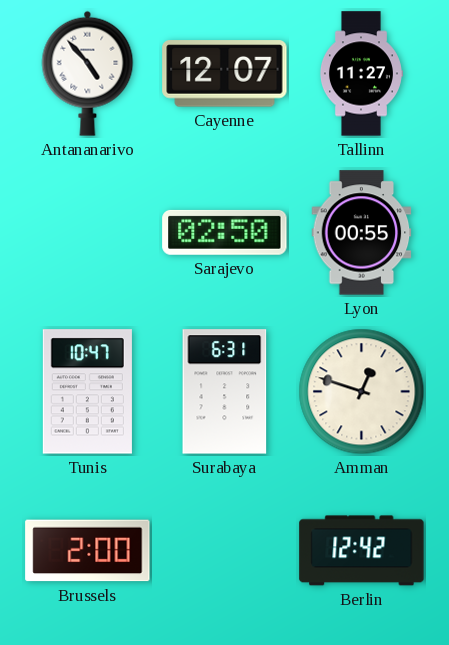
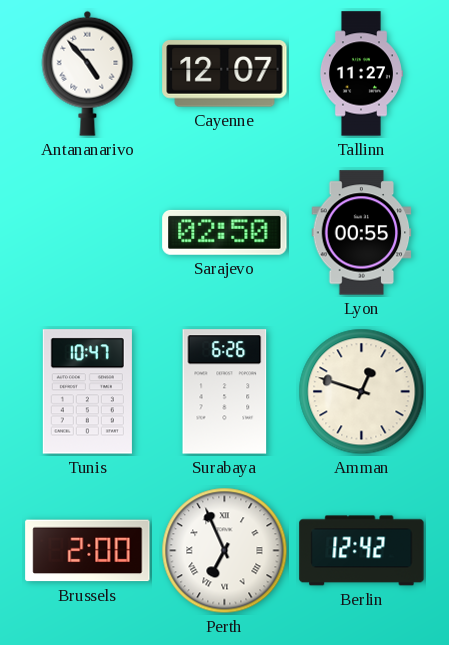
Surabaya: 6:31 -> 6:26
Perth: none -> 6:56
